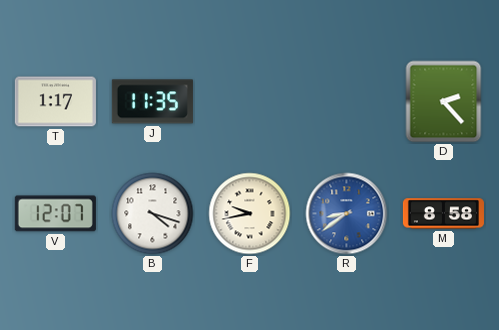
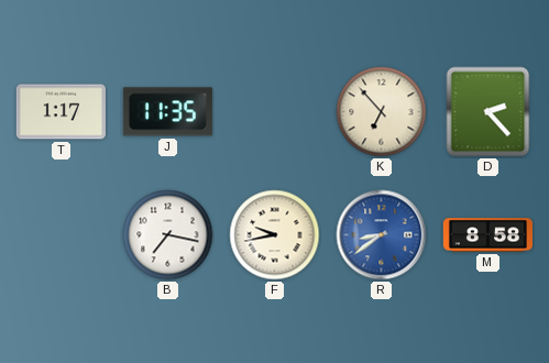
K: none -> 6:53
V: 12:07 -> none
B: 4:18 -> 7:17
